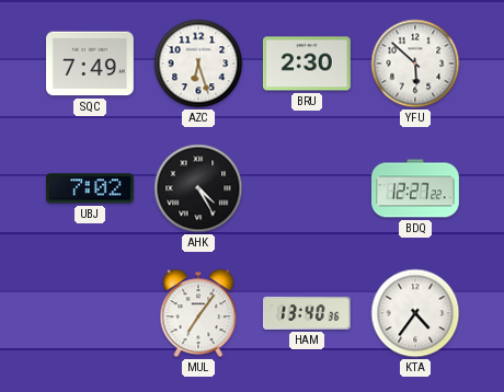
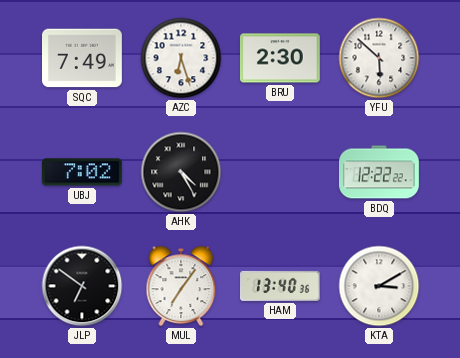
BDQ: 12:27 -> 12:22
JLP: none -> 6:51
KTA: 4:36 -> 3:10
